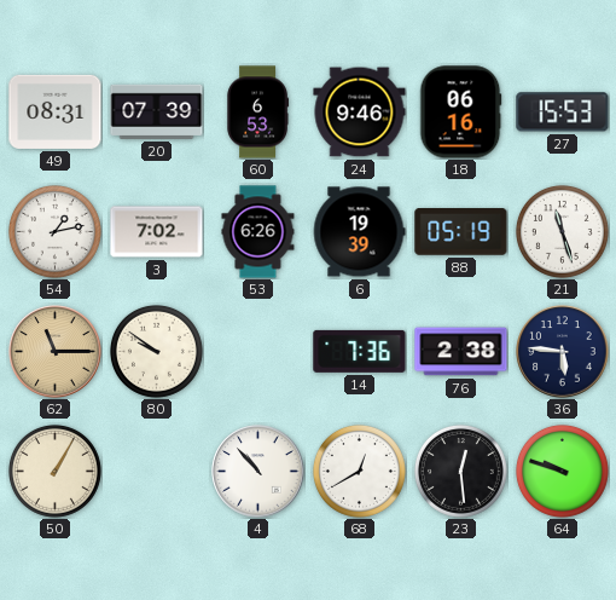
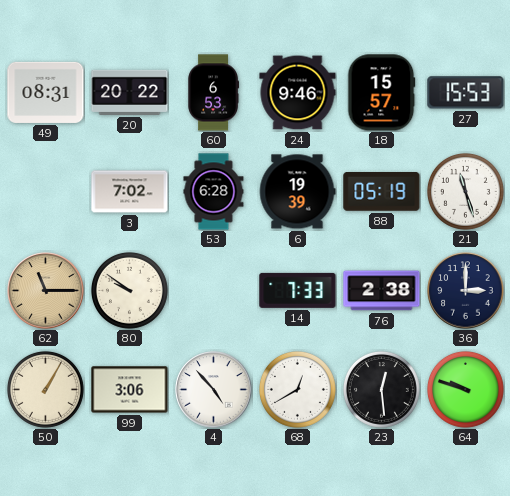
20: 07:39 -> 20:22
18: 06:16 -> 15:57
54: 1:13 -> none
53: 6:26 -> 6:28
14: 7:36 -> 7:33
36: 5:46 -> 3:00
99: none -> 3:06
4: 10:53 -> 4:53
